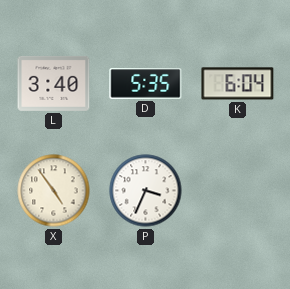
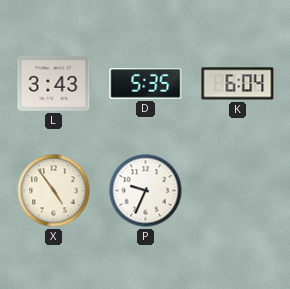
L: 3:40 -> 3:43
P: 3:34 -> 9:34
